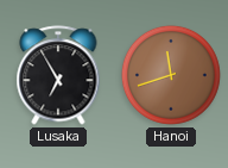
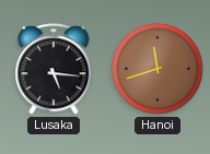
Lusaka: 6:55 -> 5:16
